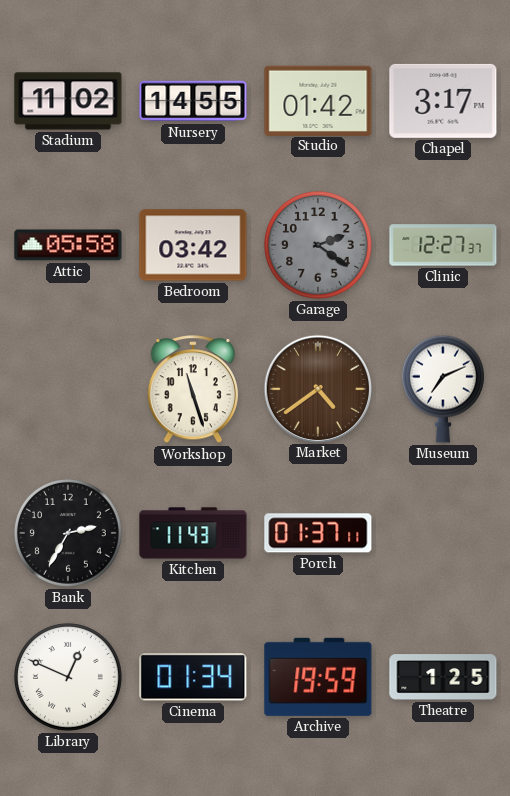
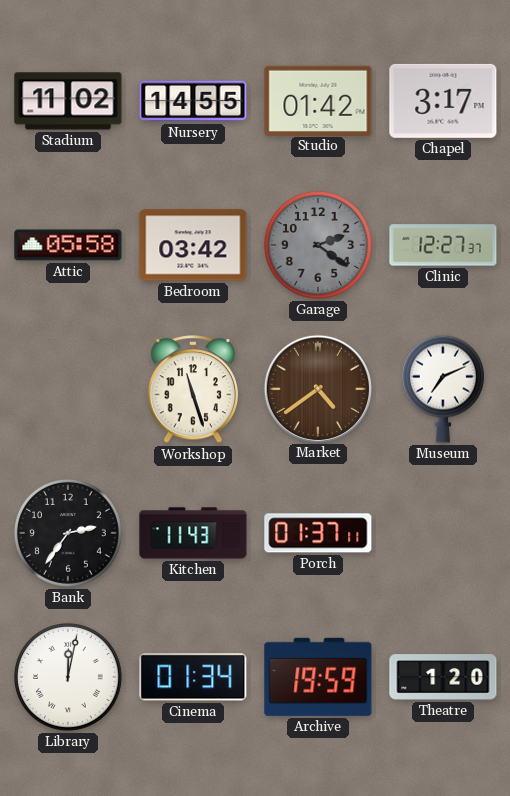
Bank: 2:35 -> 2:36
Library: 12:49 -> 12:02
Theatre: 1:25 -> 1:20
